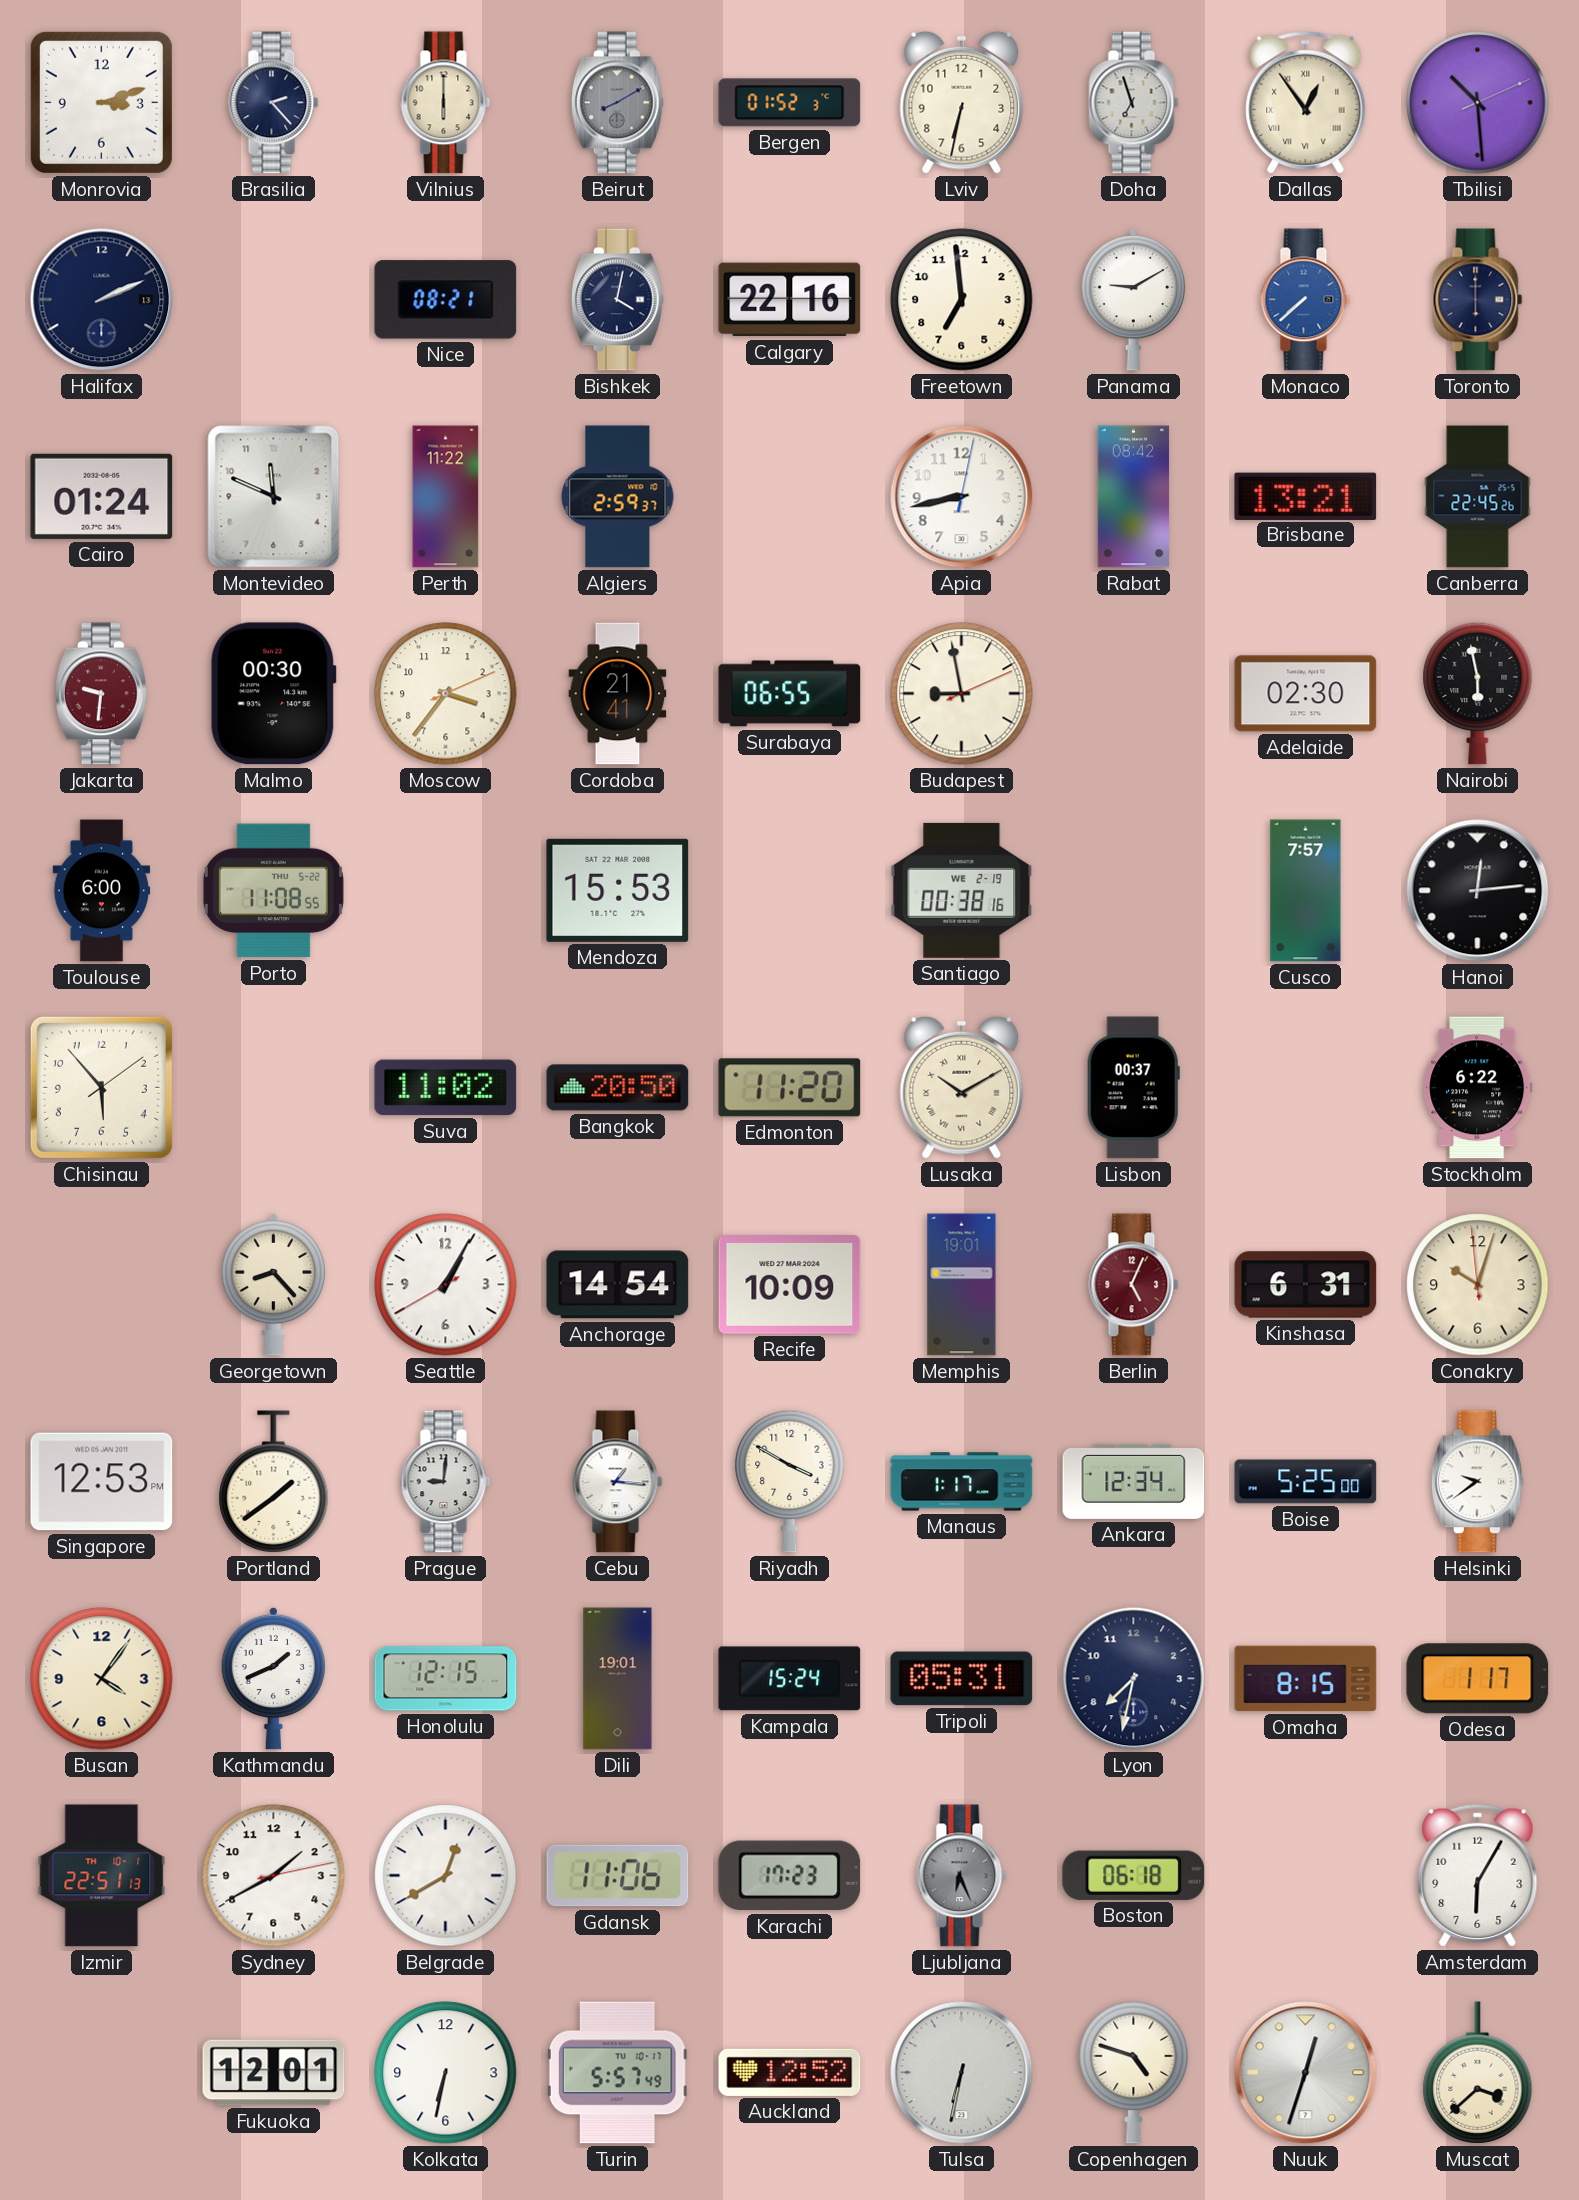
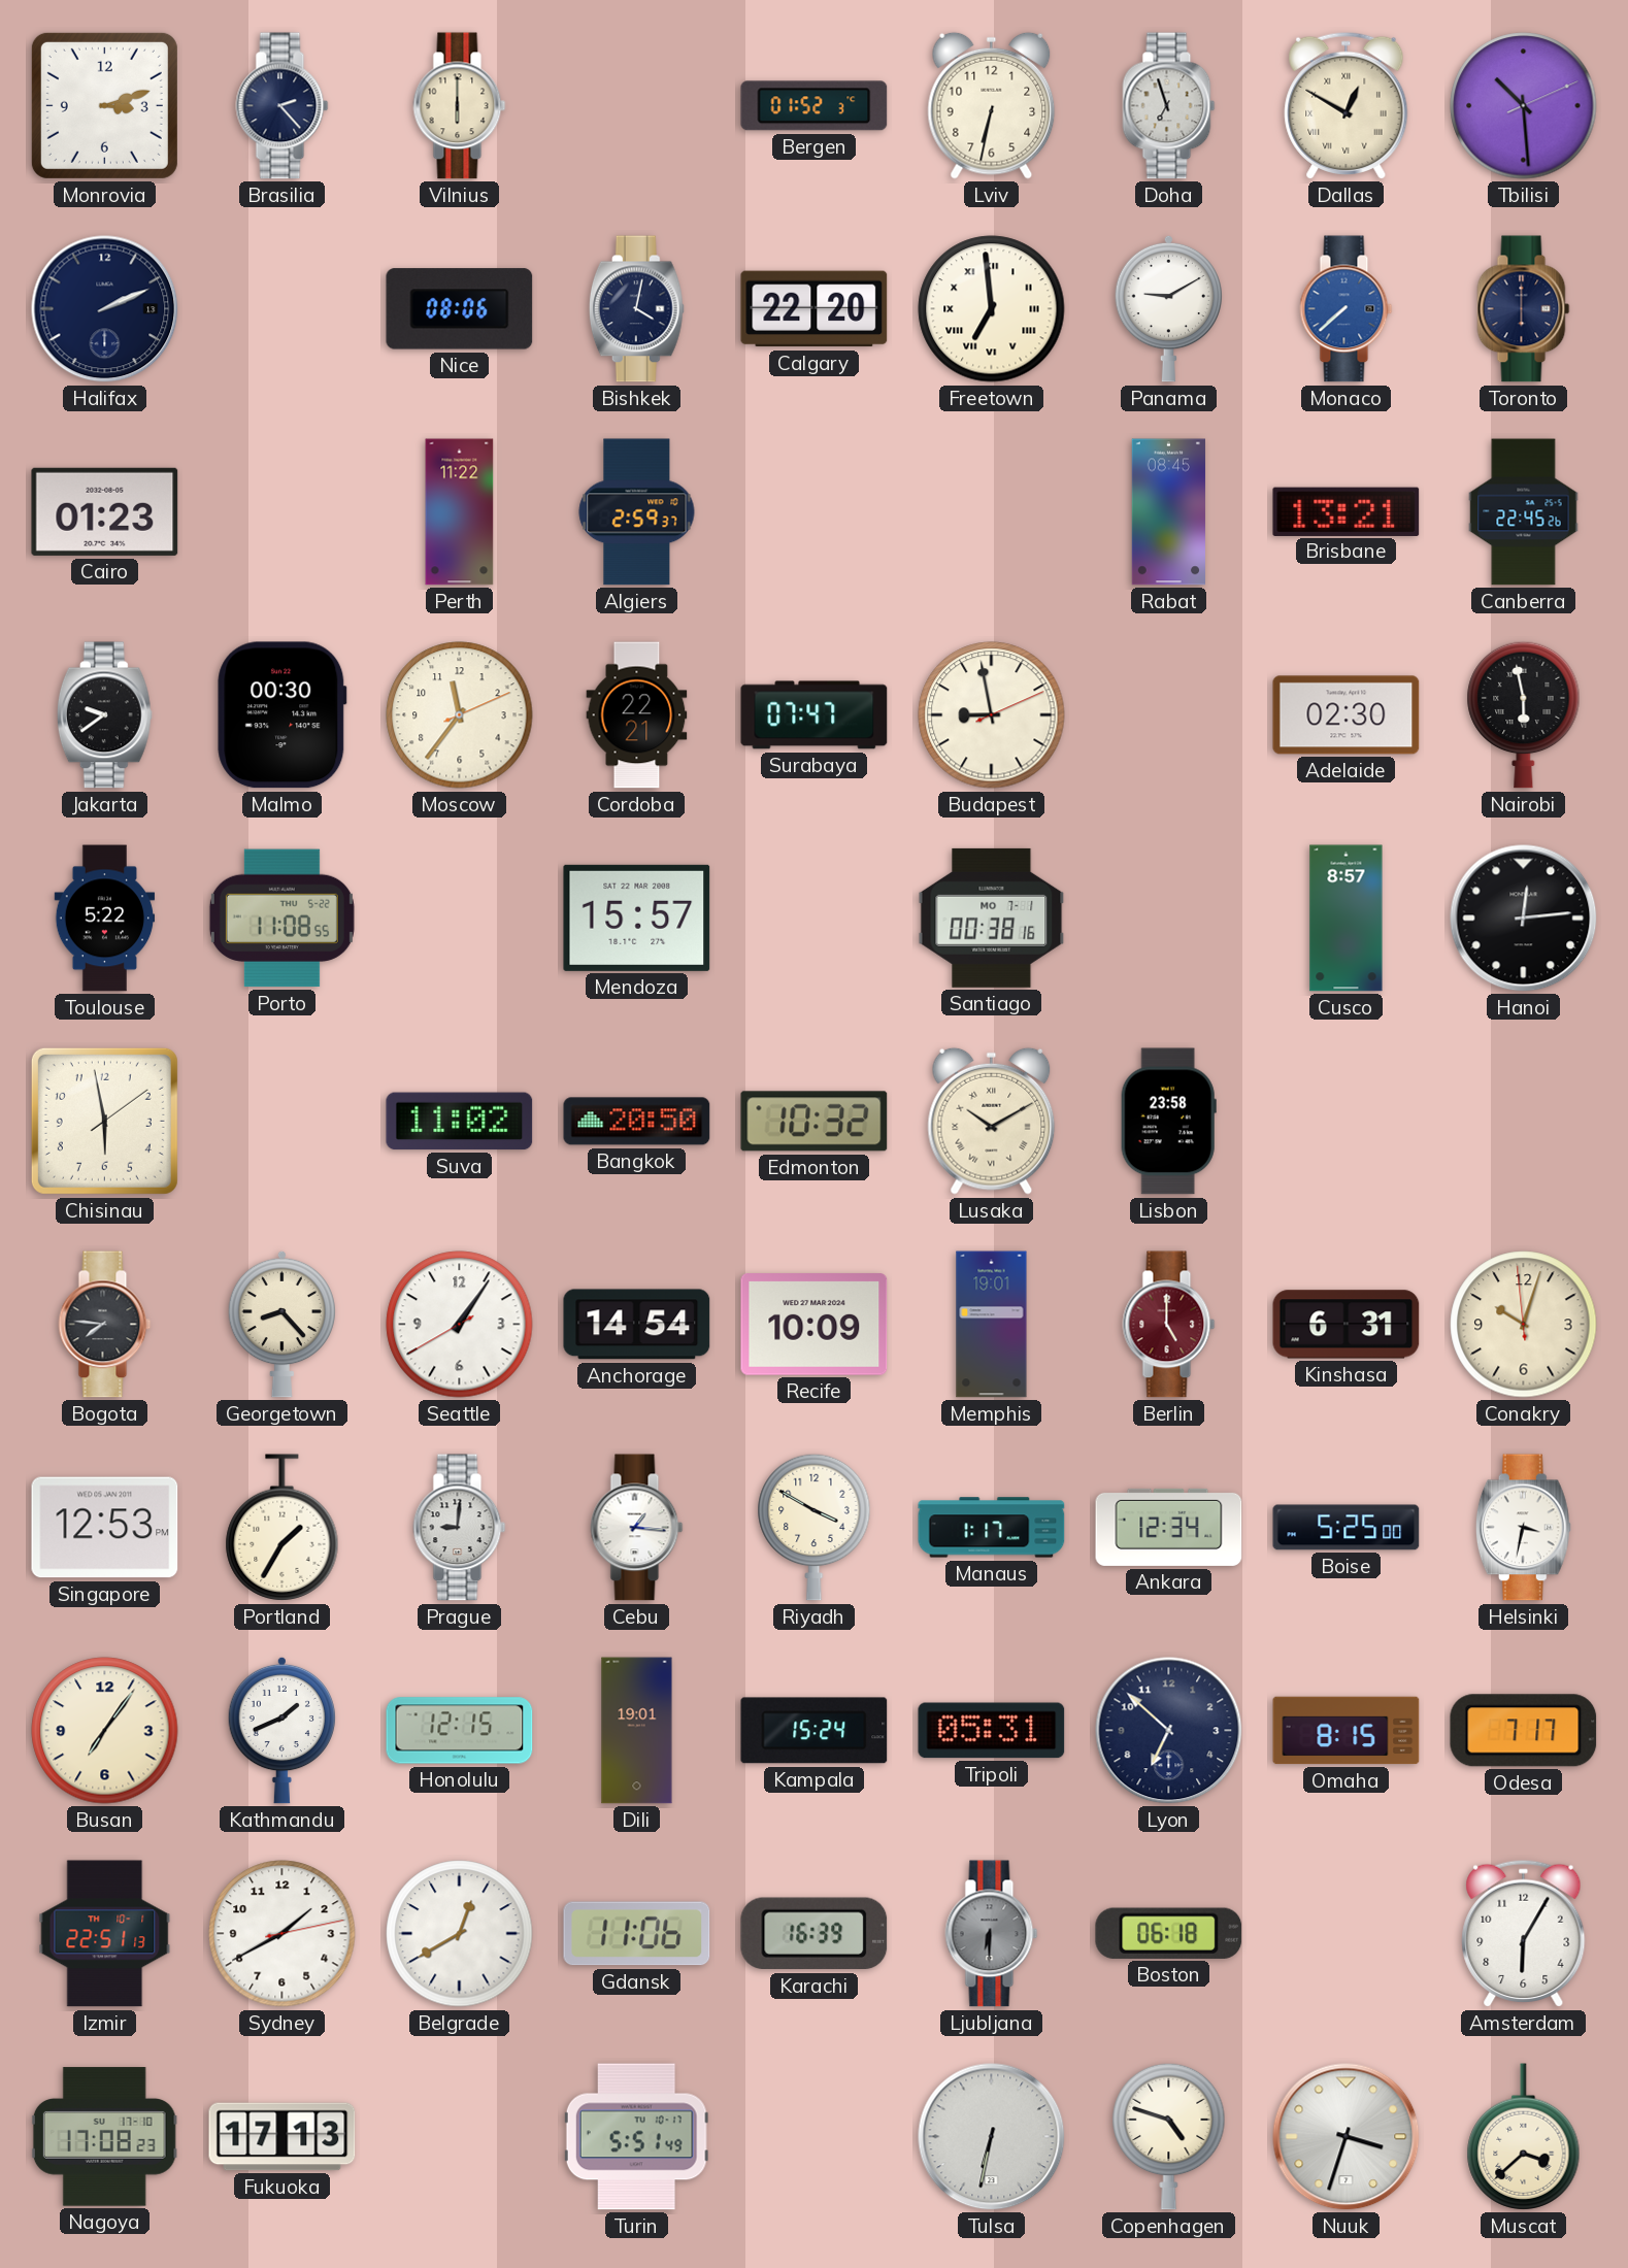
Beirut: 8:10 -> none
Dallas: 12:54 -> 12:50
Nice: 08:21 -> 08:06
Calgary: 22:16 -> 22:20
Freetown numerals: Arabic -> Roman
Cairo: 01:24 -> 01:23
Montevideo: 11:49 -> none
Apia: 8:43 -> none
Rabat: 08:42 -> 08:45
Jakarta: 9:31 -> 9:39
Jakarta dial: burgundy -> black
Moscow: 3:36 -> 11:36
Cordoba: 21:41 -> 22:21
Surabaya: 06:55 -> 07:47
Toulouse: 6:00 -> 5:22
Mendoza: 15:53 -> 15:57
Santiago date: WE 2-19 -> MO 7-1
Cusco: 7:57 -> 8:57
Chisinau: 5:53 -> 5:58
Edmonton: 11:20 -> 10:32
Lisbon: 00:37 -> 23:58
Stockholm: 6:22 -> none
Bogota: none -> 7:46
Seattle: 1:04 -> 1:05
Berlin: 5:04 -> 5:00
Portland: 1:39 -> 1:35
Helsinki: 9:39 -> 3:32
Busan: 4:06 -> 7:06
Lyon: 7:32 -> 6:52
Odesa: 1:17 -> 7:17
Karachi: 17:23 -> 16:39
Ljubljana: 6:26 -> 6:30
Nagoya: none -> 17:08
Fukuoka: 12:01 -> 17:13
Kolkata: 6:32 -> none
Turin: 5:57 -> 5:51
Auckland: 12:52 -> none
Nuuk: 12:33 -> 3:33
